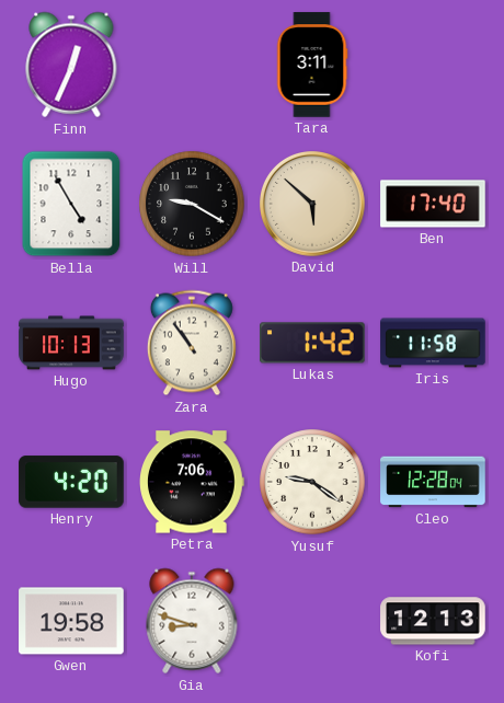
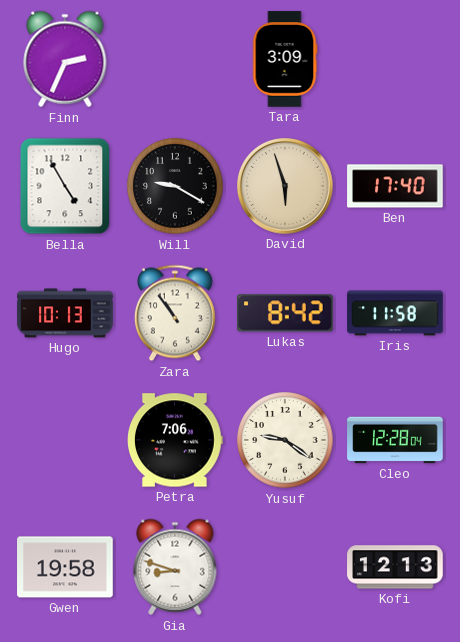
Finn: 12:34 -> 2:34
Tara: 3:11 -> 3:09
David: 5:52 -> 5:57
Lukas: 1:42 -> 8:42
Henry: 4:20 -> none
